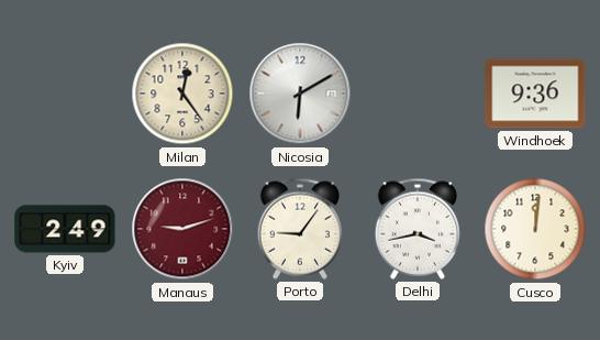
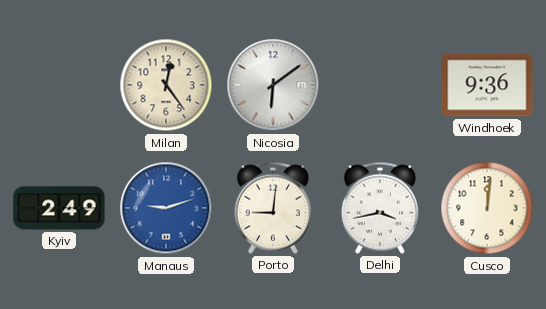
Nicosia: 6:10 -> 6:09
Manaus dial: burgundy -> blue
Porto: 9:06 -> 9:01
